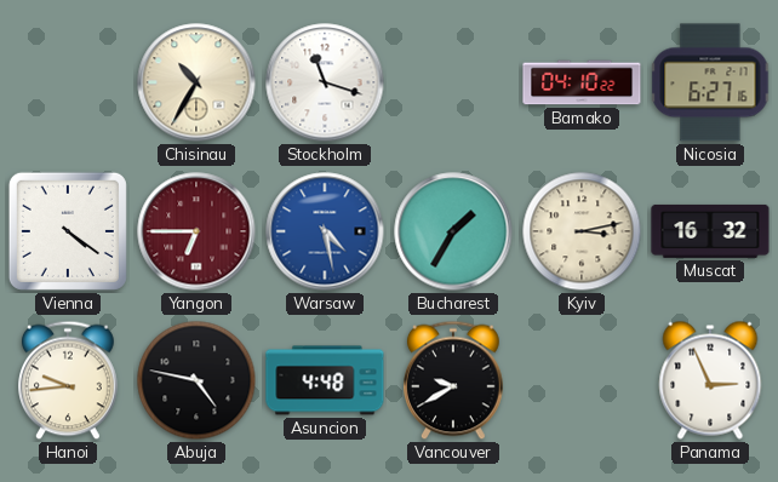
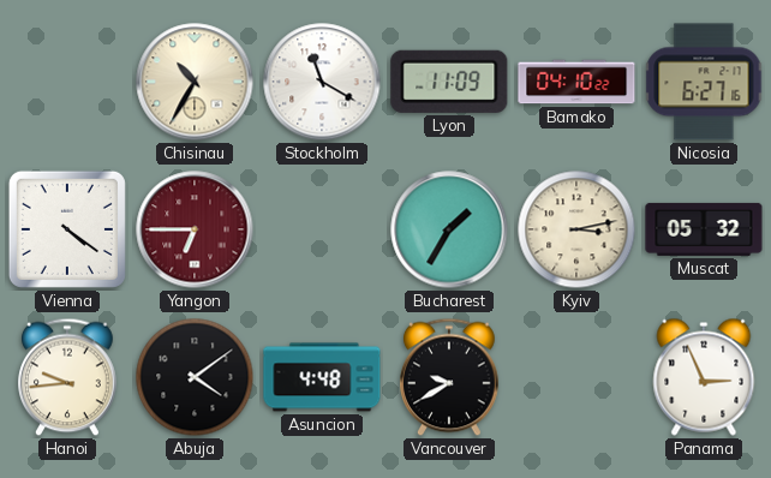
Stockholm: 11:18 -> 11:20
Lyon: none -> 11:09
Warsaw: 4:28 -> none
Muscat: 16:32 -> 05:32
Abuja: 4:47 -> 4:09
